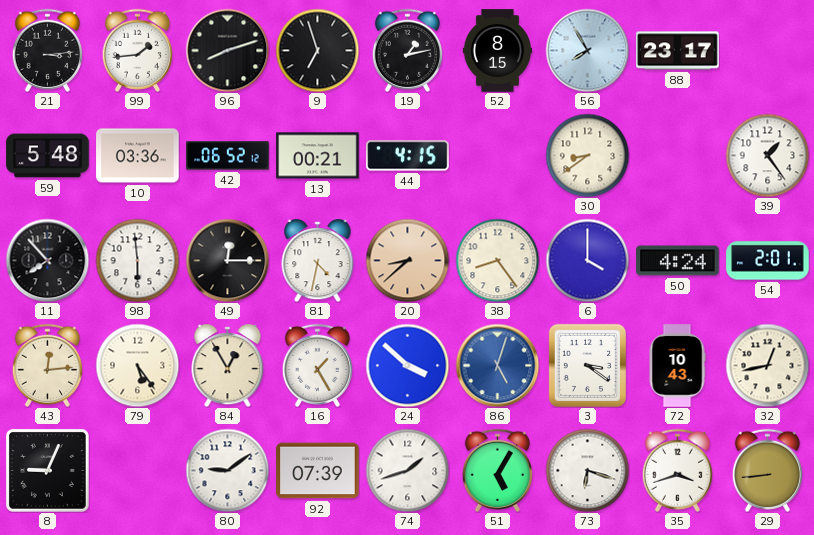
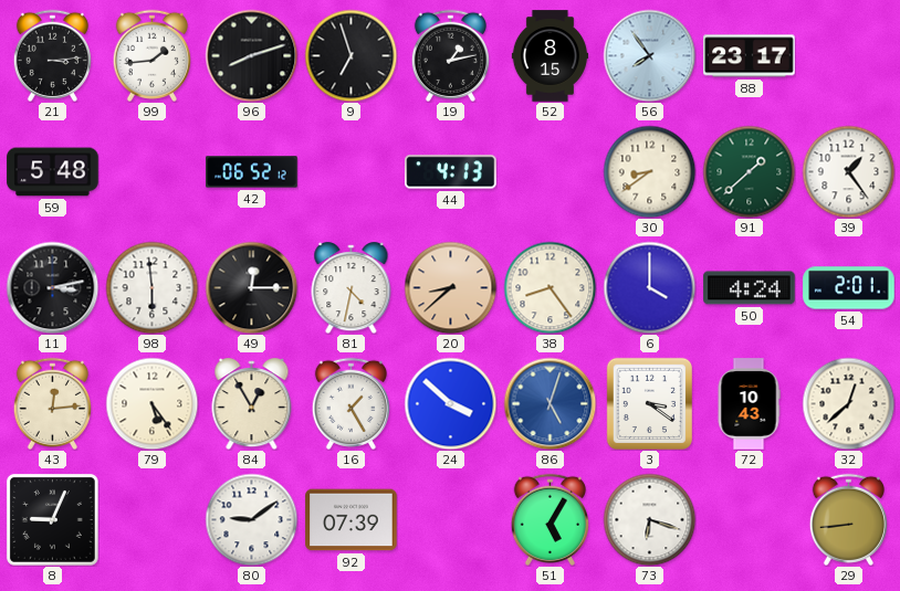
56: 7:55 -> 7:54
10: 03:36 -> none
13: 00:21 -> none
44: 4:15 -> 4:13
91: none -> 1:38
11: 7:53 -> 3:13
32: 12:43 -> 12:38
74: 1:42 -> none
35: 3:42 -> none
